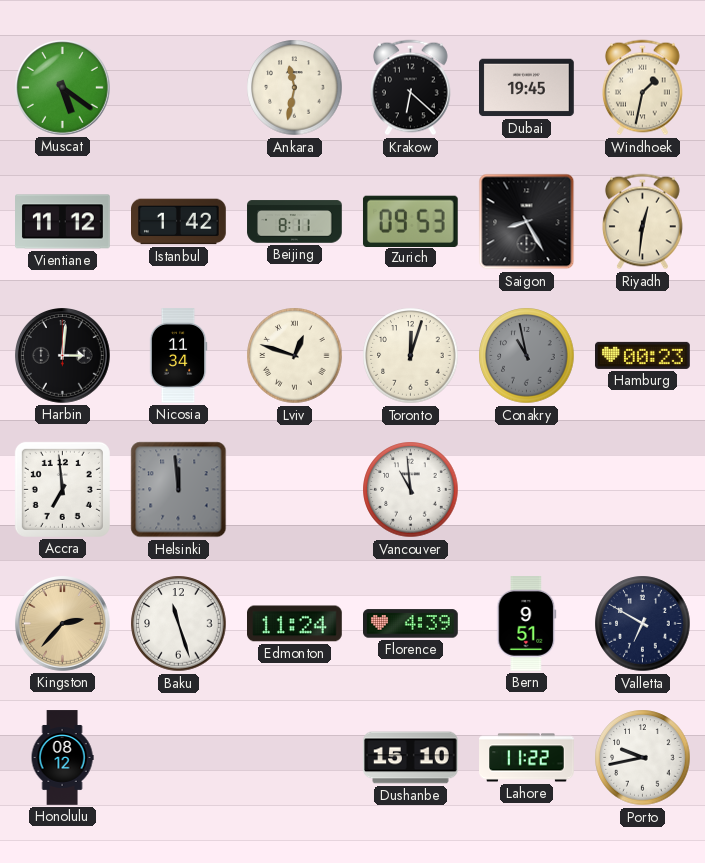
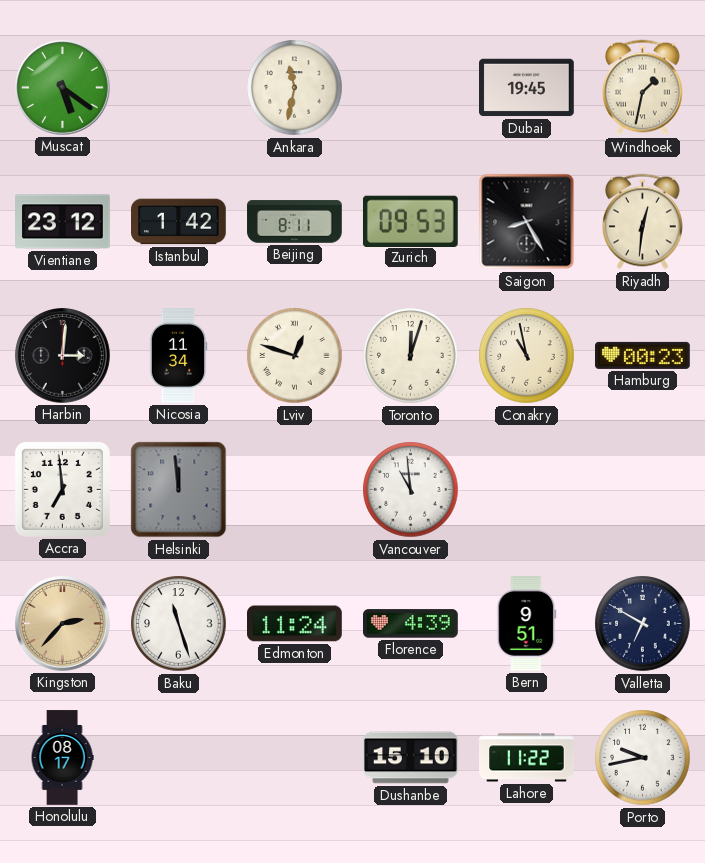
Krakow: 6:22 -> none
Vientiane: 11:12 -> 23:12
Conakry dial: grey -> cream
Honolulu: 08:12 -> 08:17
